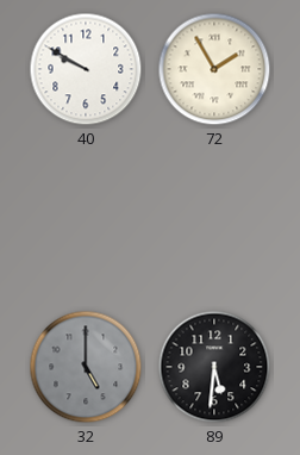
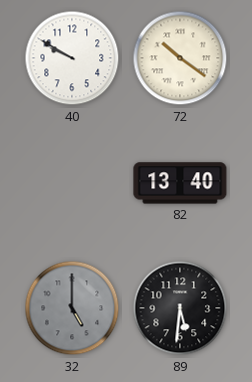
72: 1:55 -> 10:21
82: none -> 13:40
